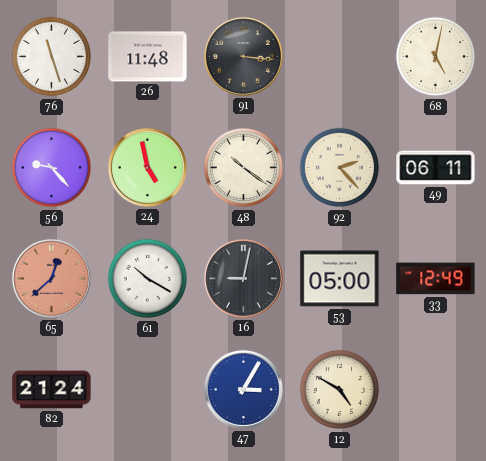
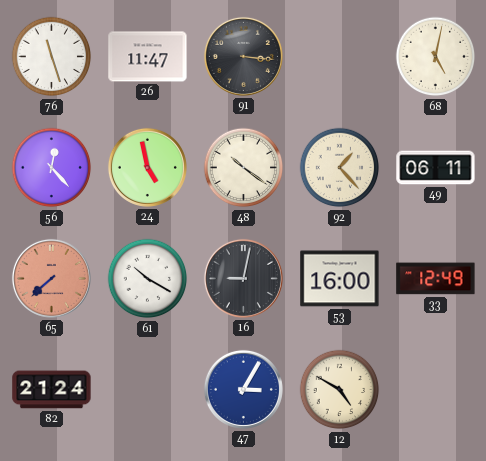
26: 11:48 -> 11:47
56: 9:23 -> 12:23
92: 2:23 -> 1:23
65: 12:38 -> 7:38
53: 05:00 -> 16:00
